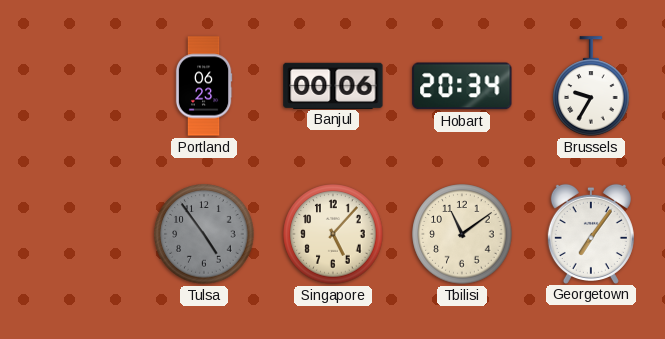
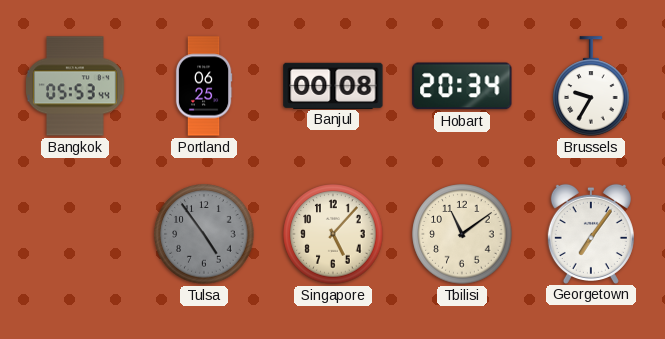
Bangkok: none -> 05:53
Portland: 06:23 -> 06:25
Banjul: 00:06 -> 00:08
